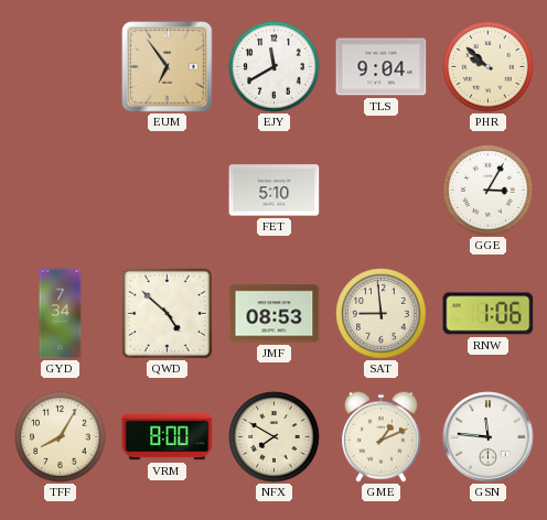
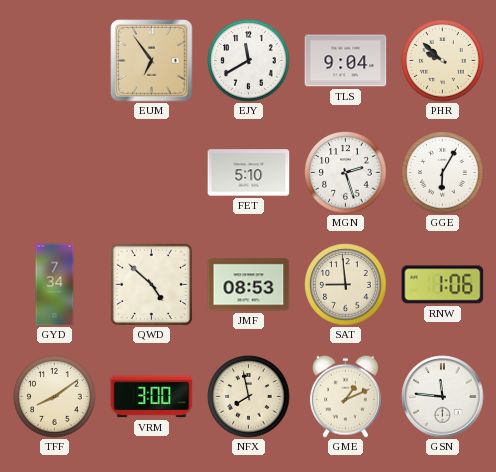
MGN: none -> 2:27
GGE: 3:05 -> 6:05
TFF: 8:05 -> 8:09
VRM: 8:00 -> 3:00
NFX: 7:50 -> 7:58
